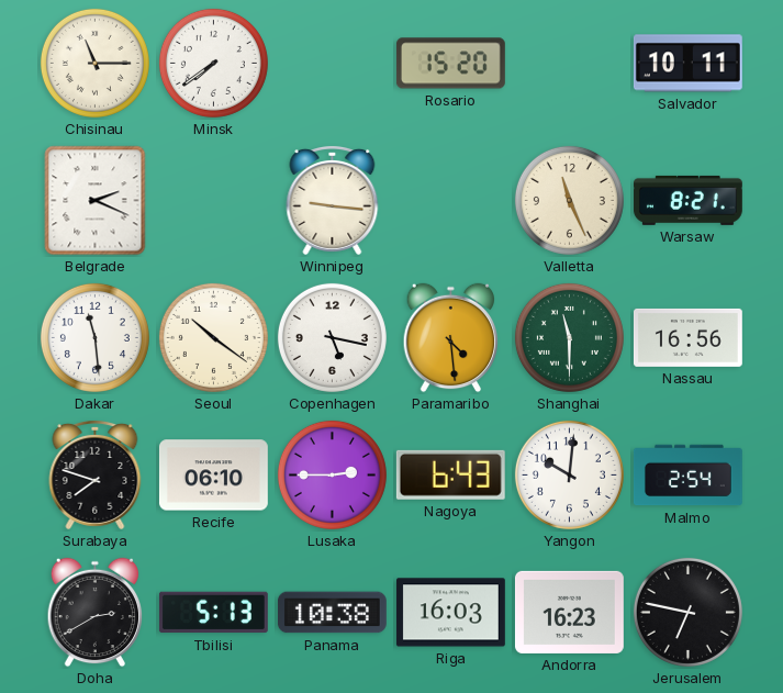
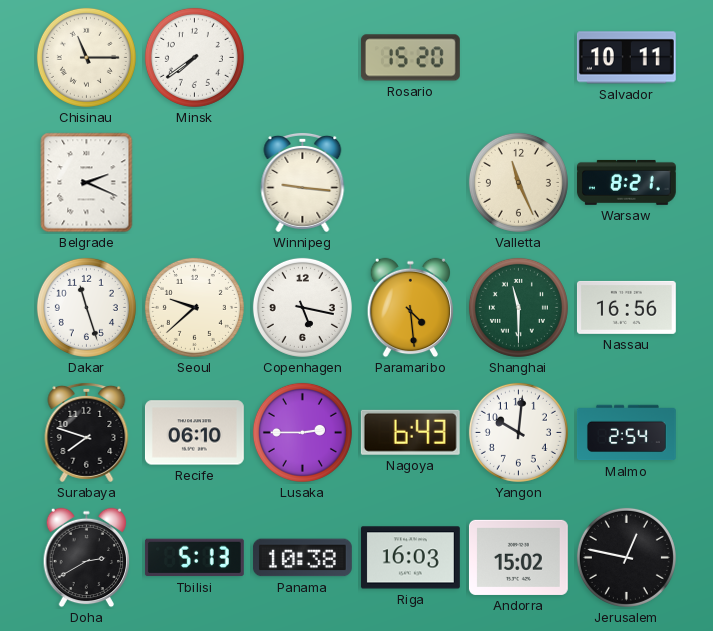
Dakar: 11:29 -> 11:27
Seoul: 10:21 -> 9:38
Andorra: 16:23 -> 15:02
Jerusalem: 6:47 -> 12:47
